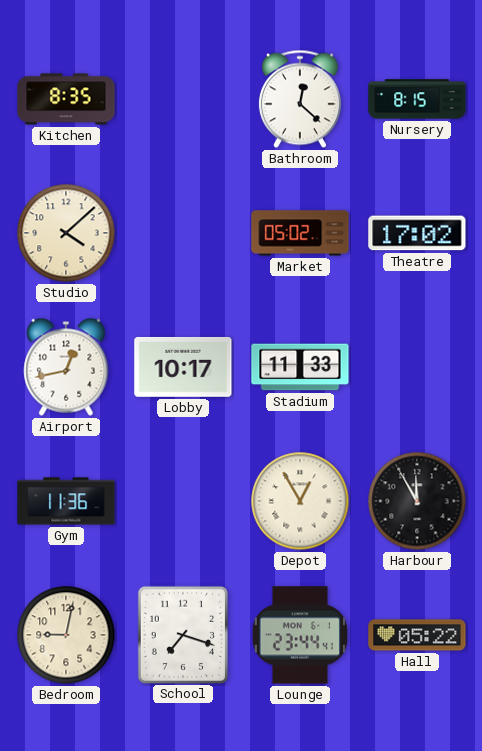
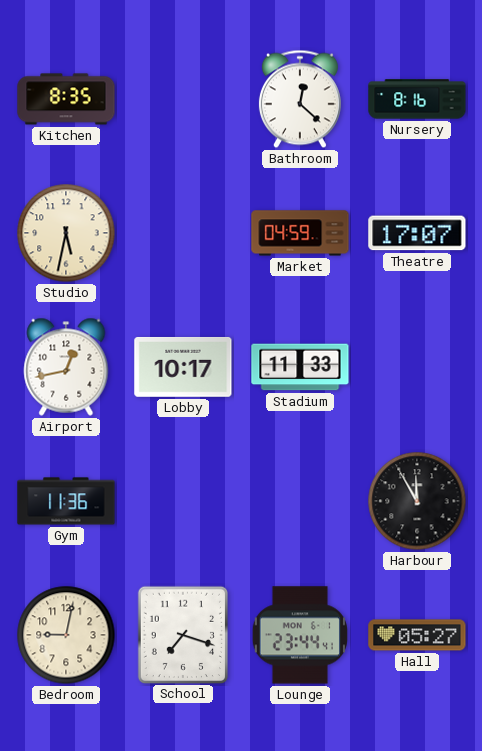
Nursery: 8:15 -> 8:16
Studio: 4:08 -> 5:32
Market: 05:02 -> 04:59
Theatre: 17:02 -> 17:07
Depot: 12:55 -> none
Hall: 05:22 -> 05:27
